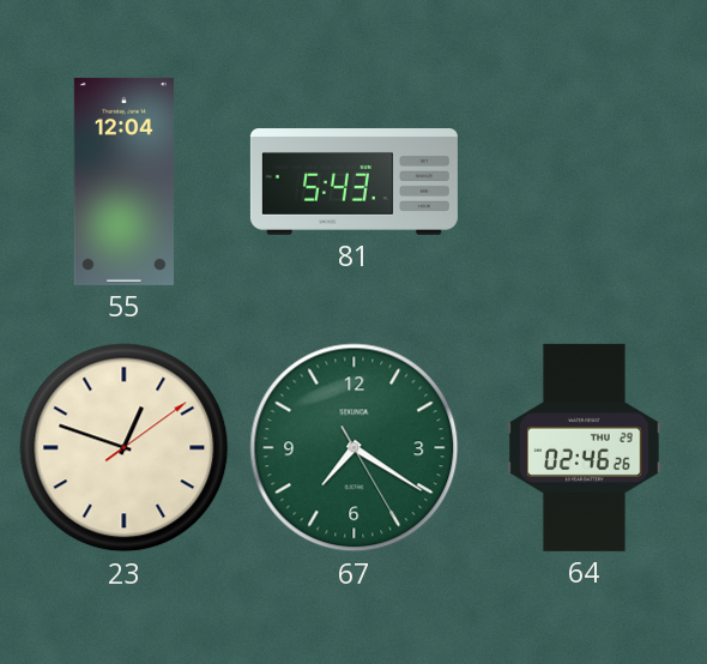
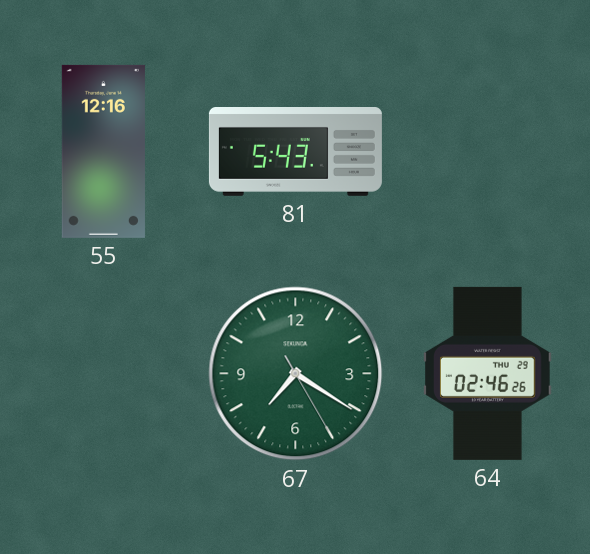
55: 12:04 -> 12:16
23: 12:48 -> none
